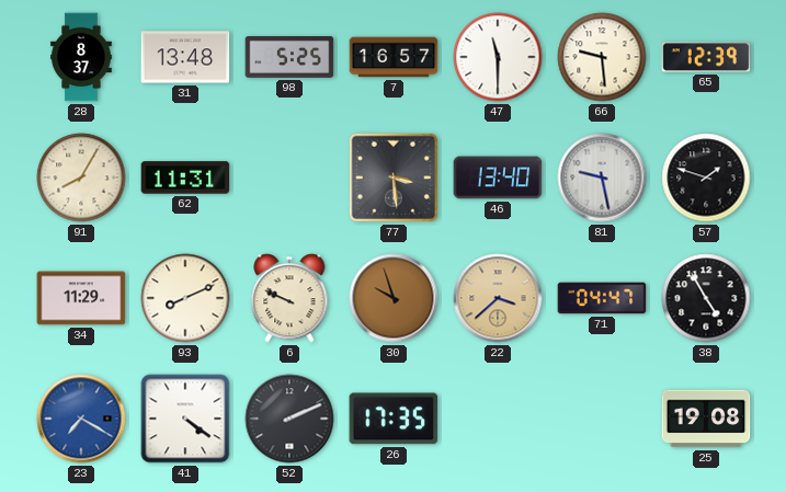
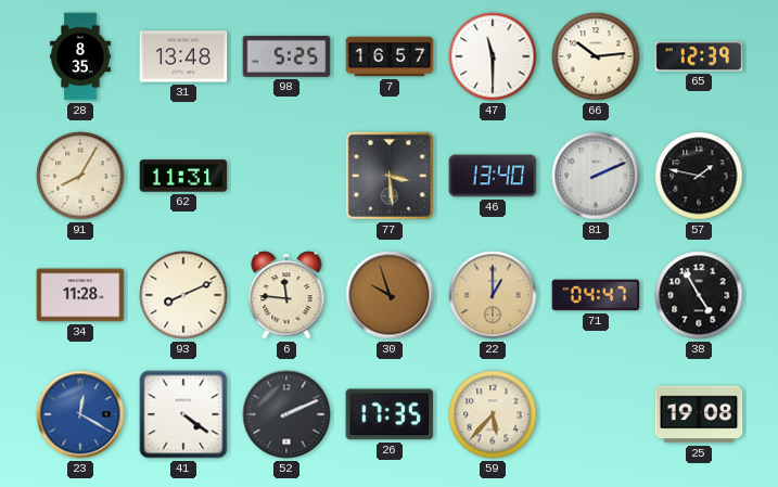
28: 8:37 -> 8:35
66: 9:29 -> 10:14
81: 9:28 -> 2:11
57: 1:48 -> 1:47
34: 11:29 -> 11:28
6: 9:49 -> 11:46
22: 3:38 -> 1:00
23: 7:20 -> 12:20
59: none -> 5:37
